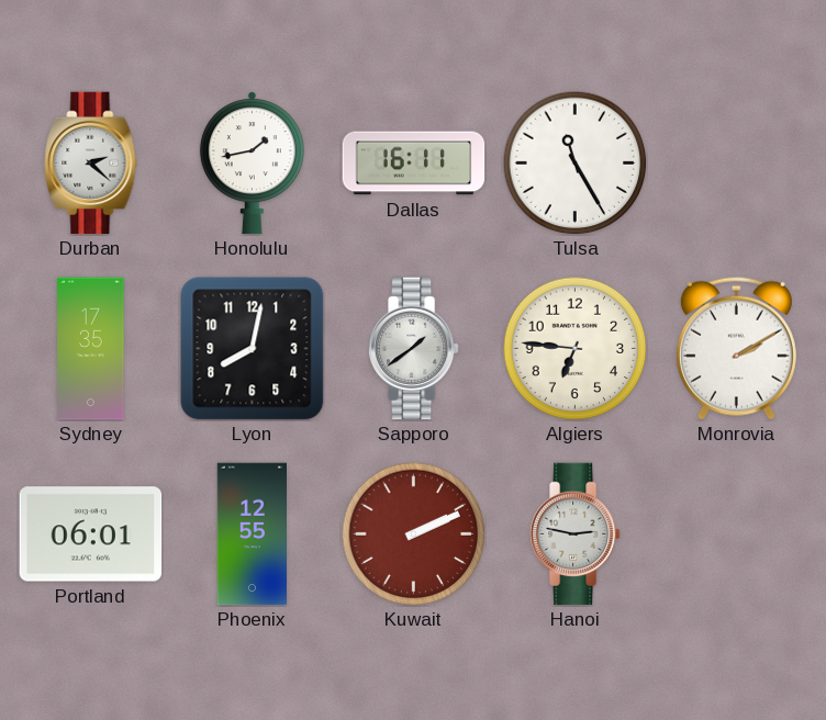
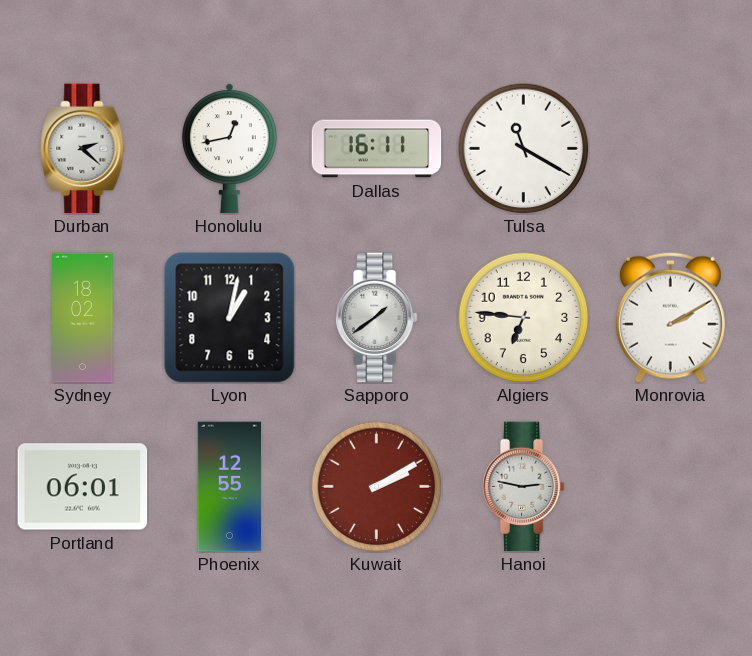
Honolulu: 1:43 -> 12:43
Tulsa: 11:25 -> 11:20
Sydney: 17:35 -> 18:02
Lyon: 8:02 -> 1:02
Kuwait: 2:11 -> 2:10
